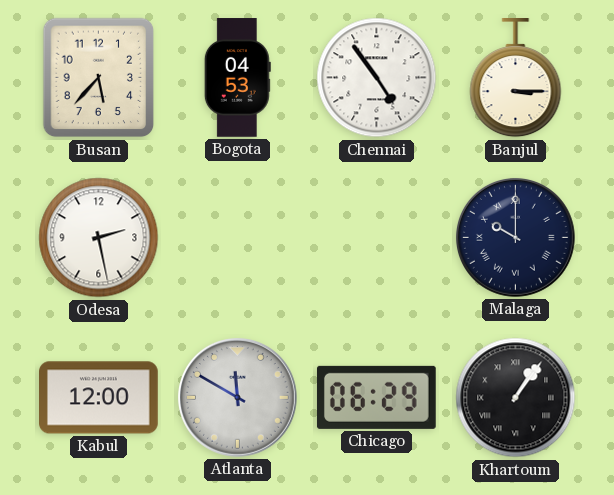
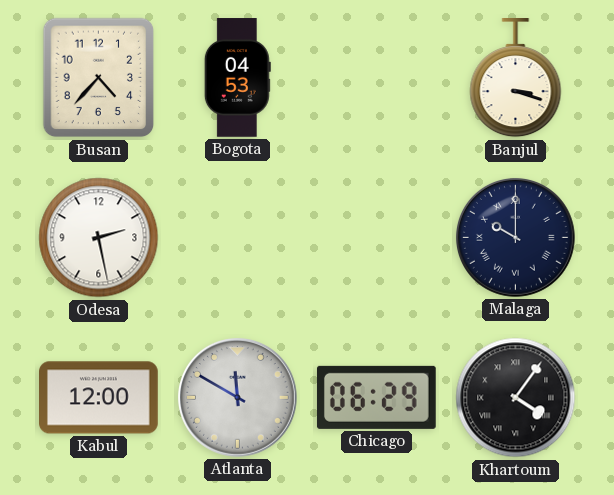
Busan: 5:37 -> 4:37
Chennai: 4:54 -> none
Banjul: 3:15 -> 3:18
Khartoum: 1:06 -> 4:06
